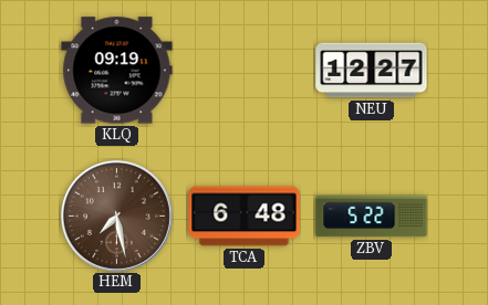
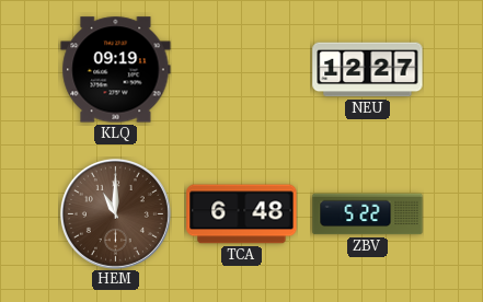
HEM: 7:28 -> 11:00
